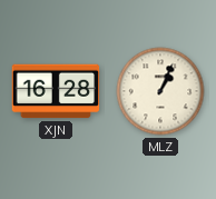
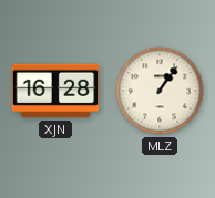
MLZ: 1:04 -> 1:06
